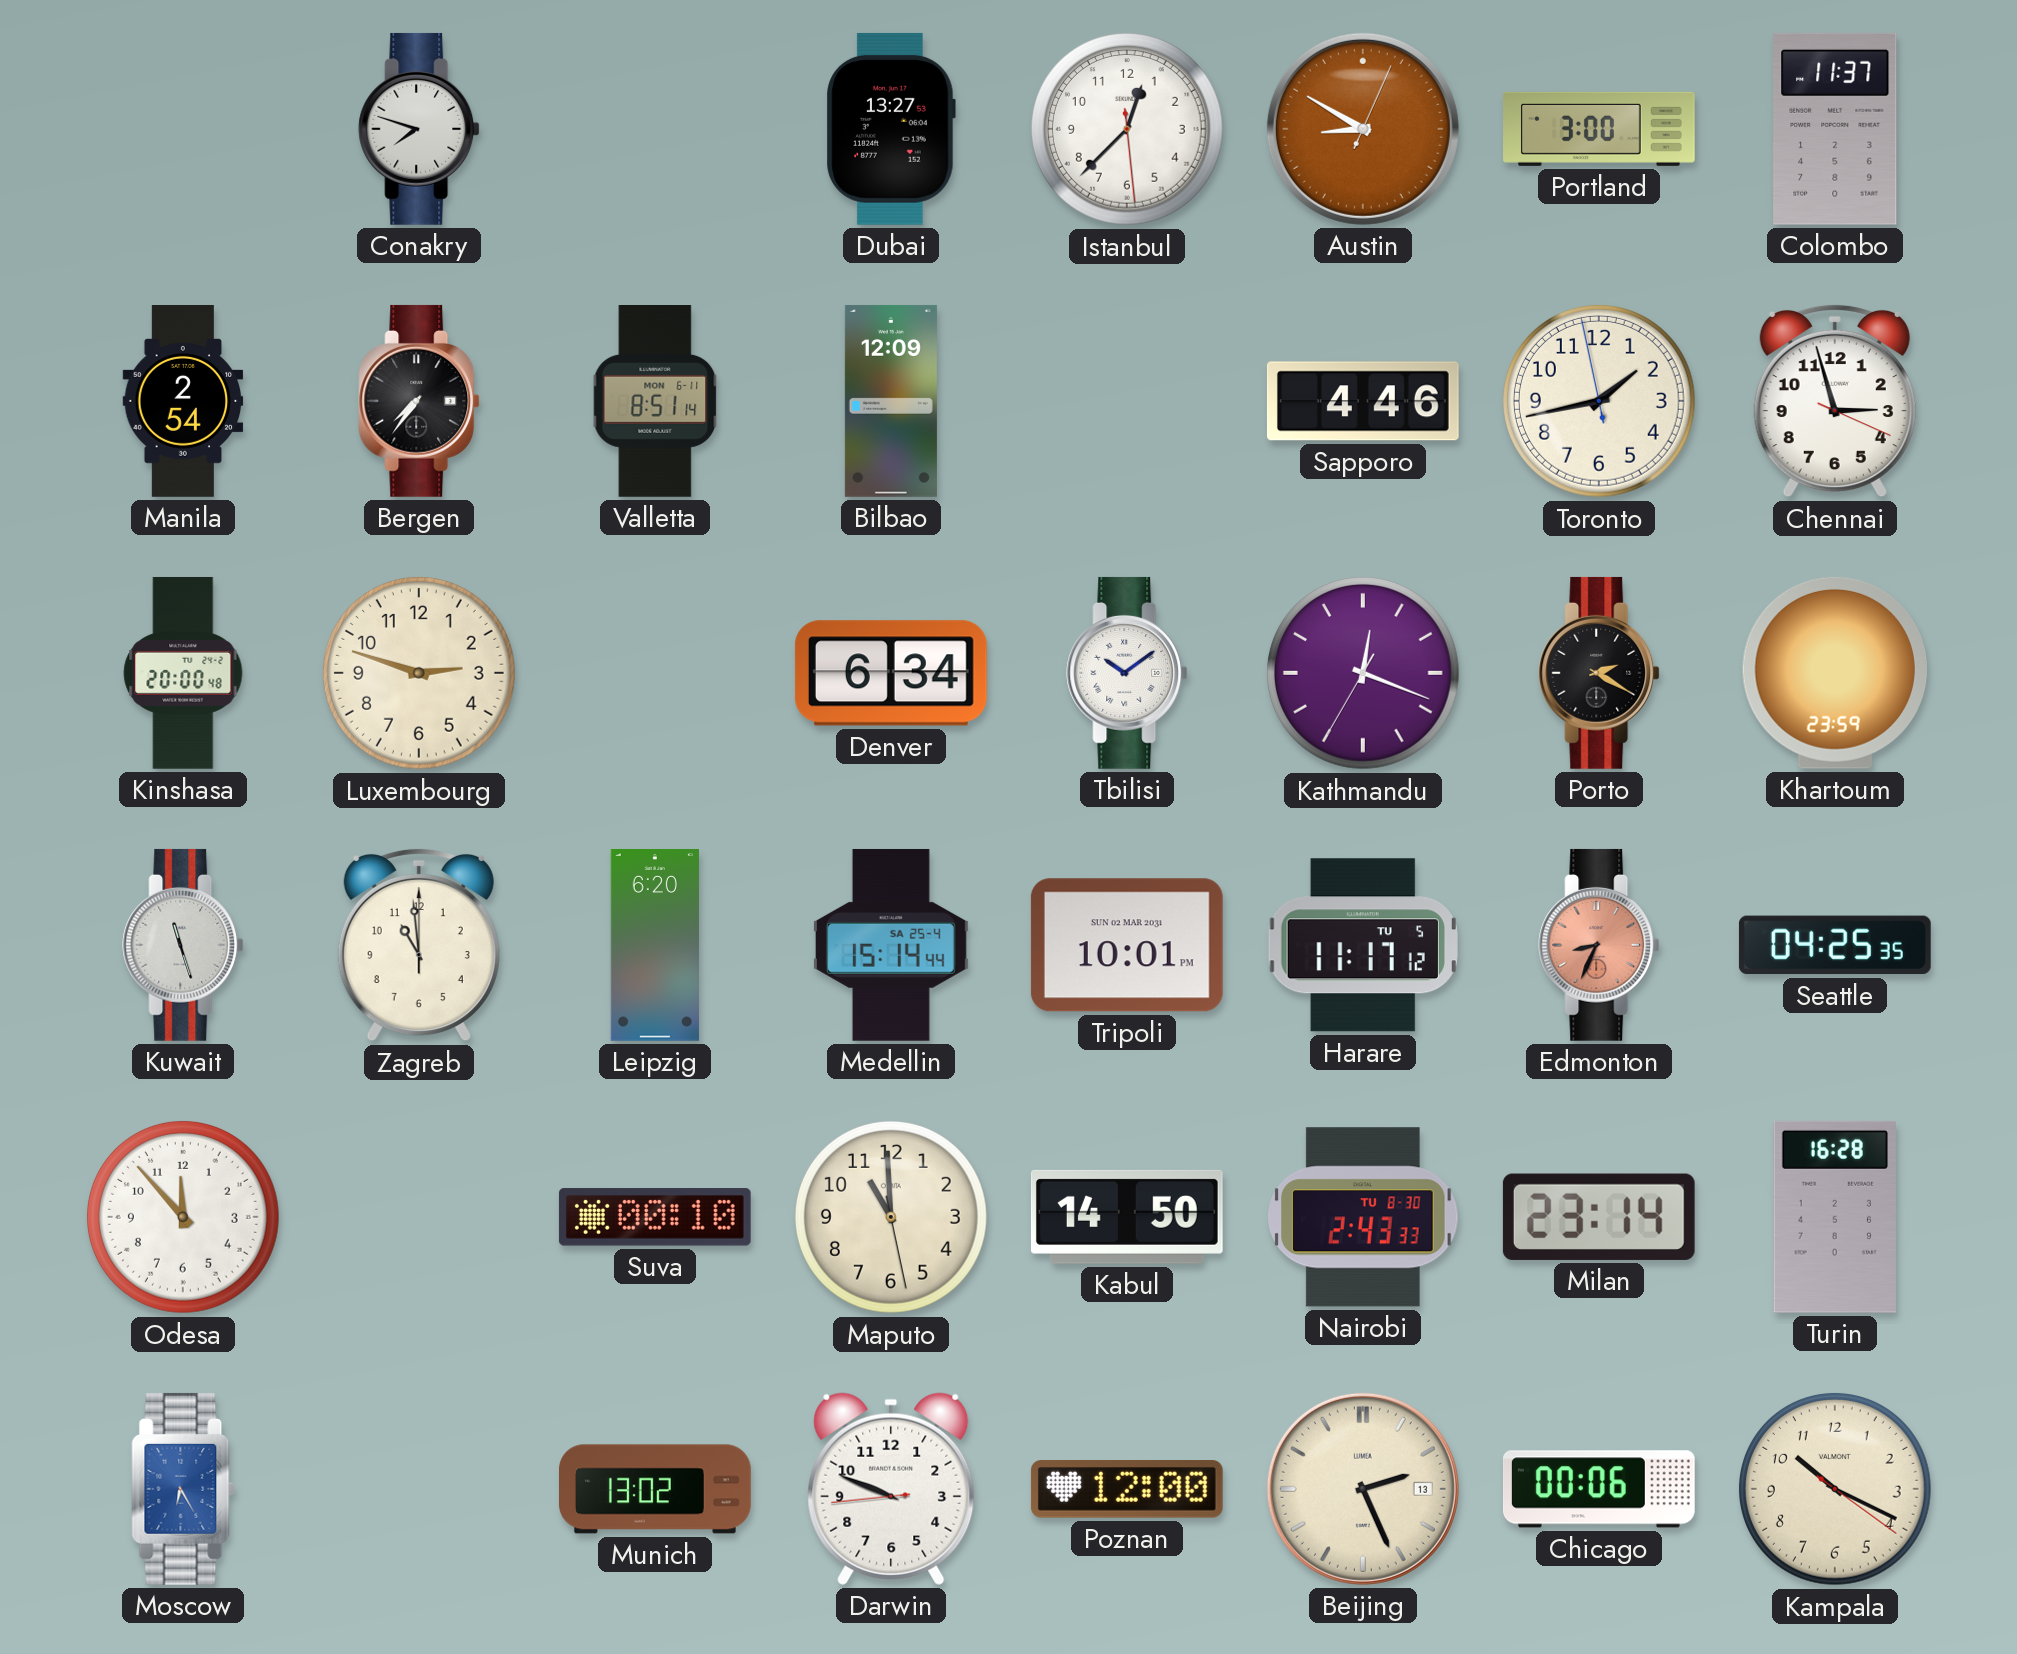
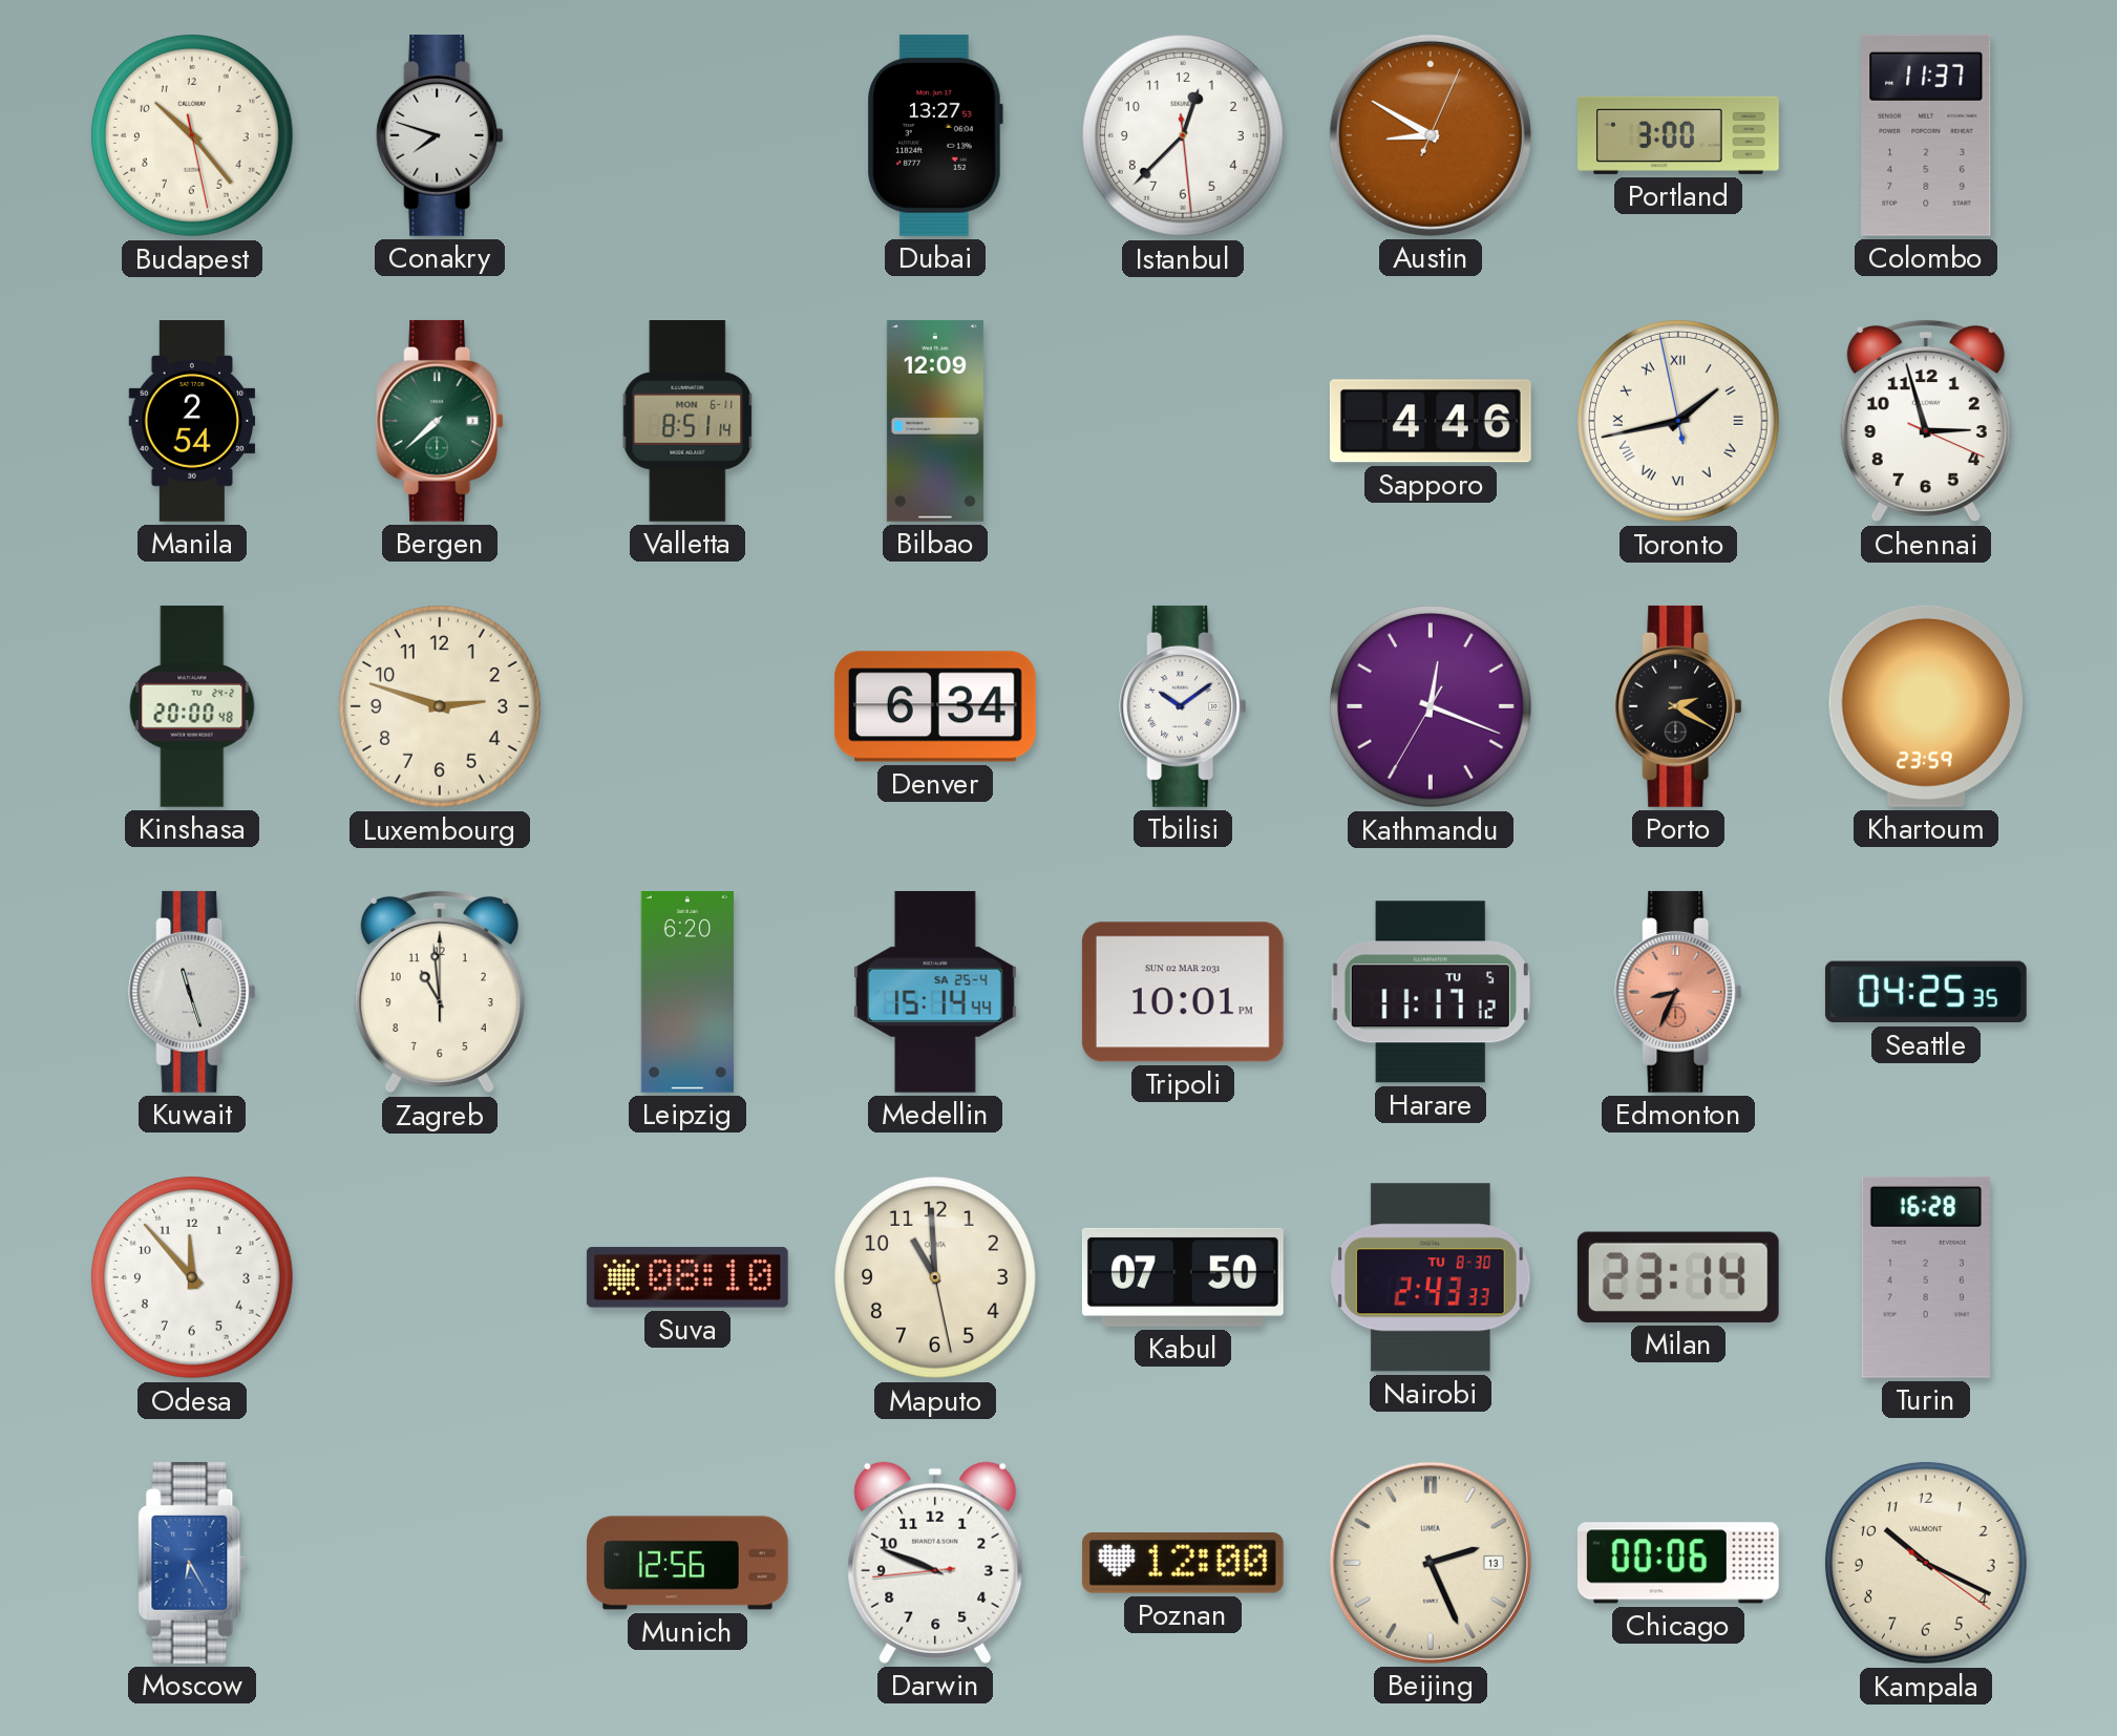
Budapest: none -> 10:23
Bergen: 7:36 -> 7:38
Bergen dial: black -> green
Toronto numerals: Arabic -> Roman
Suva: 00:10 -> 08:10
Kabul: 14:50 -> 07:50
Munich: 13:02 -> 12:56
